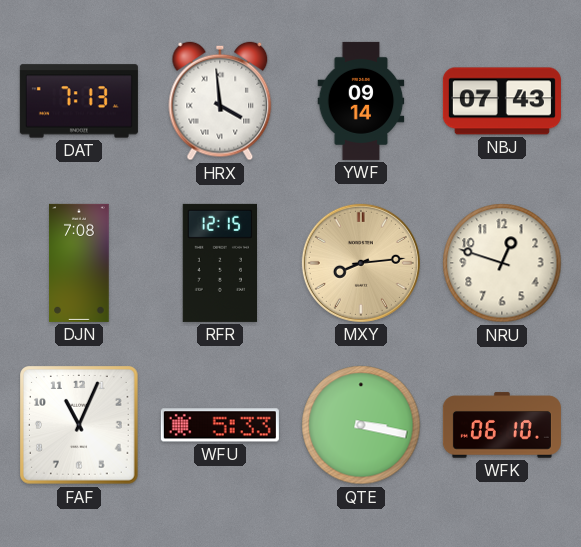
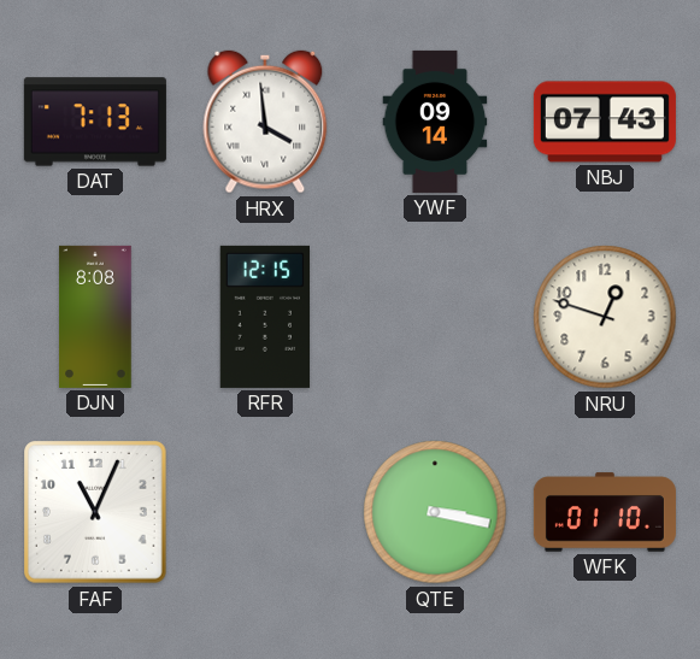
DJN: 7:08 -> 8:08
MXY: 8:14 -> none
WFU: 5:33 -> none
WFK: 06:10 -> 01:10
